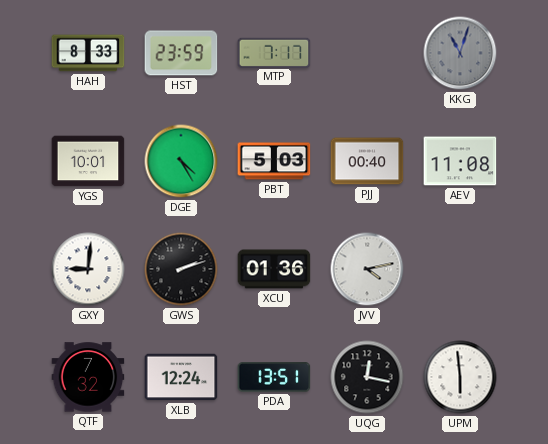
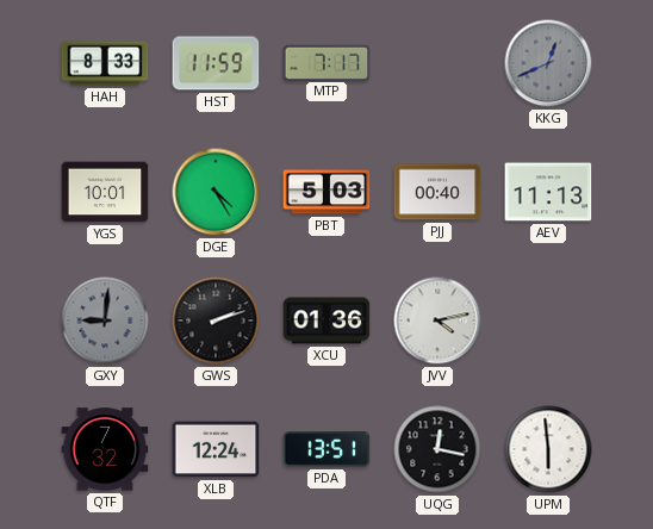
HST: 23:59 -> 11:59
KKG: 11:03 -> 12:41
AEV: 11:08 -> 11:13
GXY dial: white -> grey
